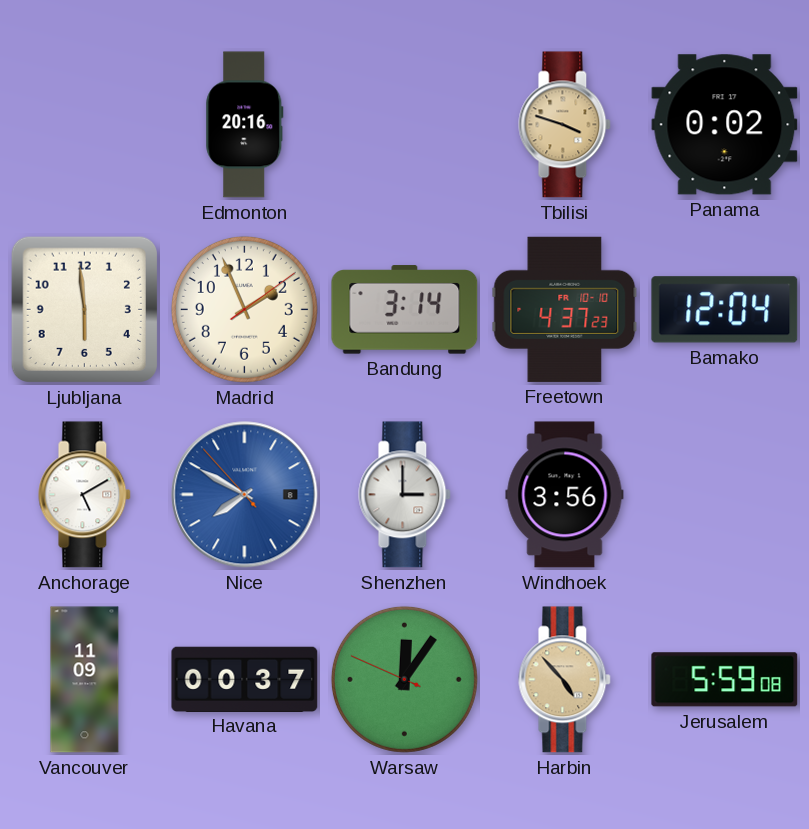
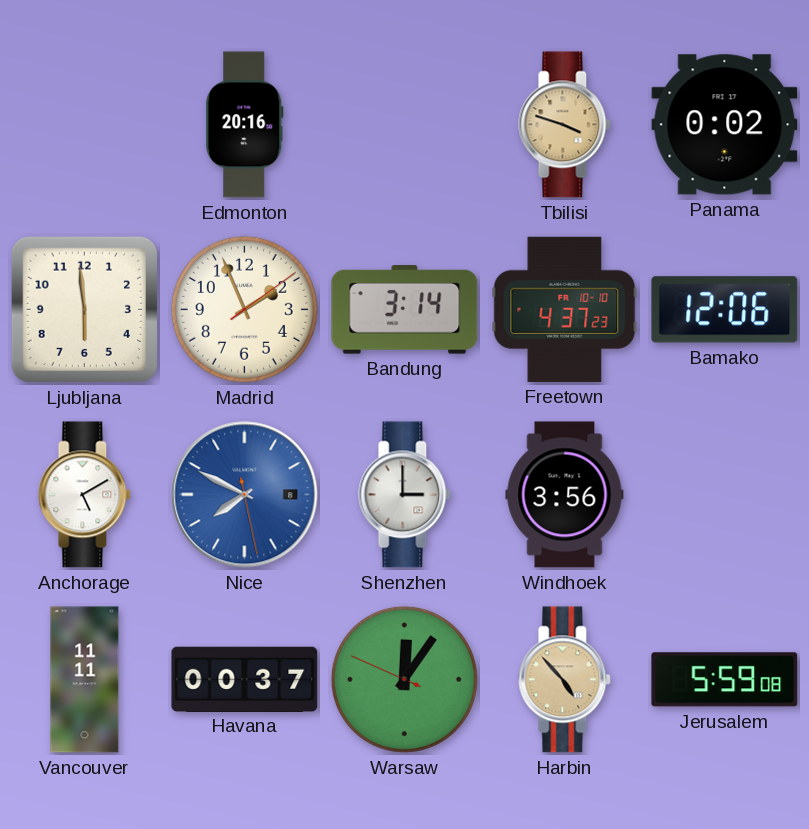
Bamako: 12:04 -> 12:06
Nice: 7:49:53 -> 7:49:28
Vancouver: 11:09 -> 11:11
